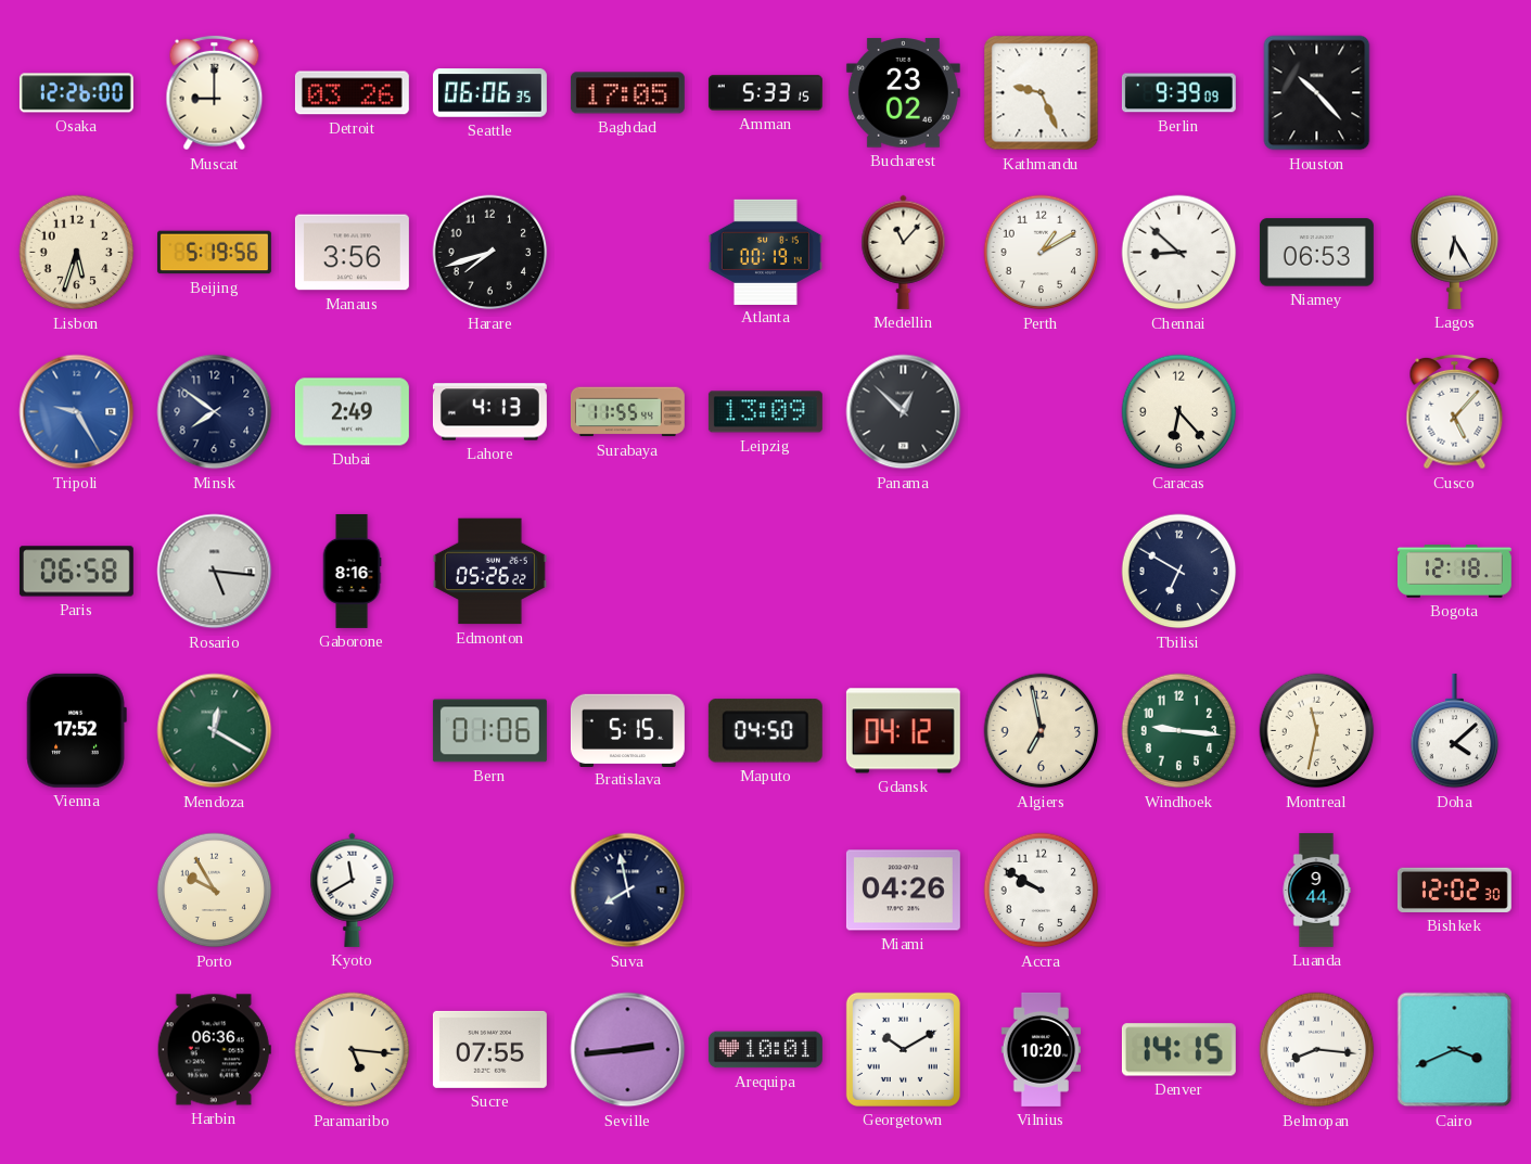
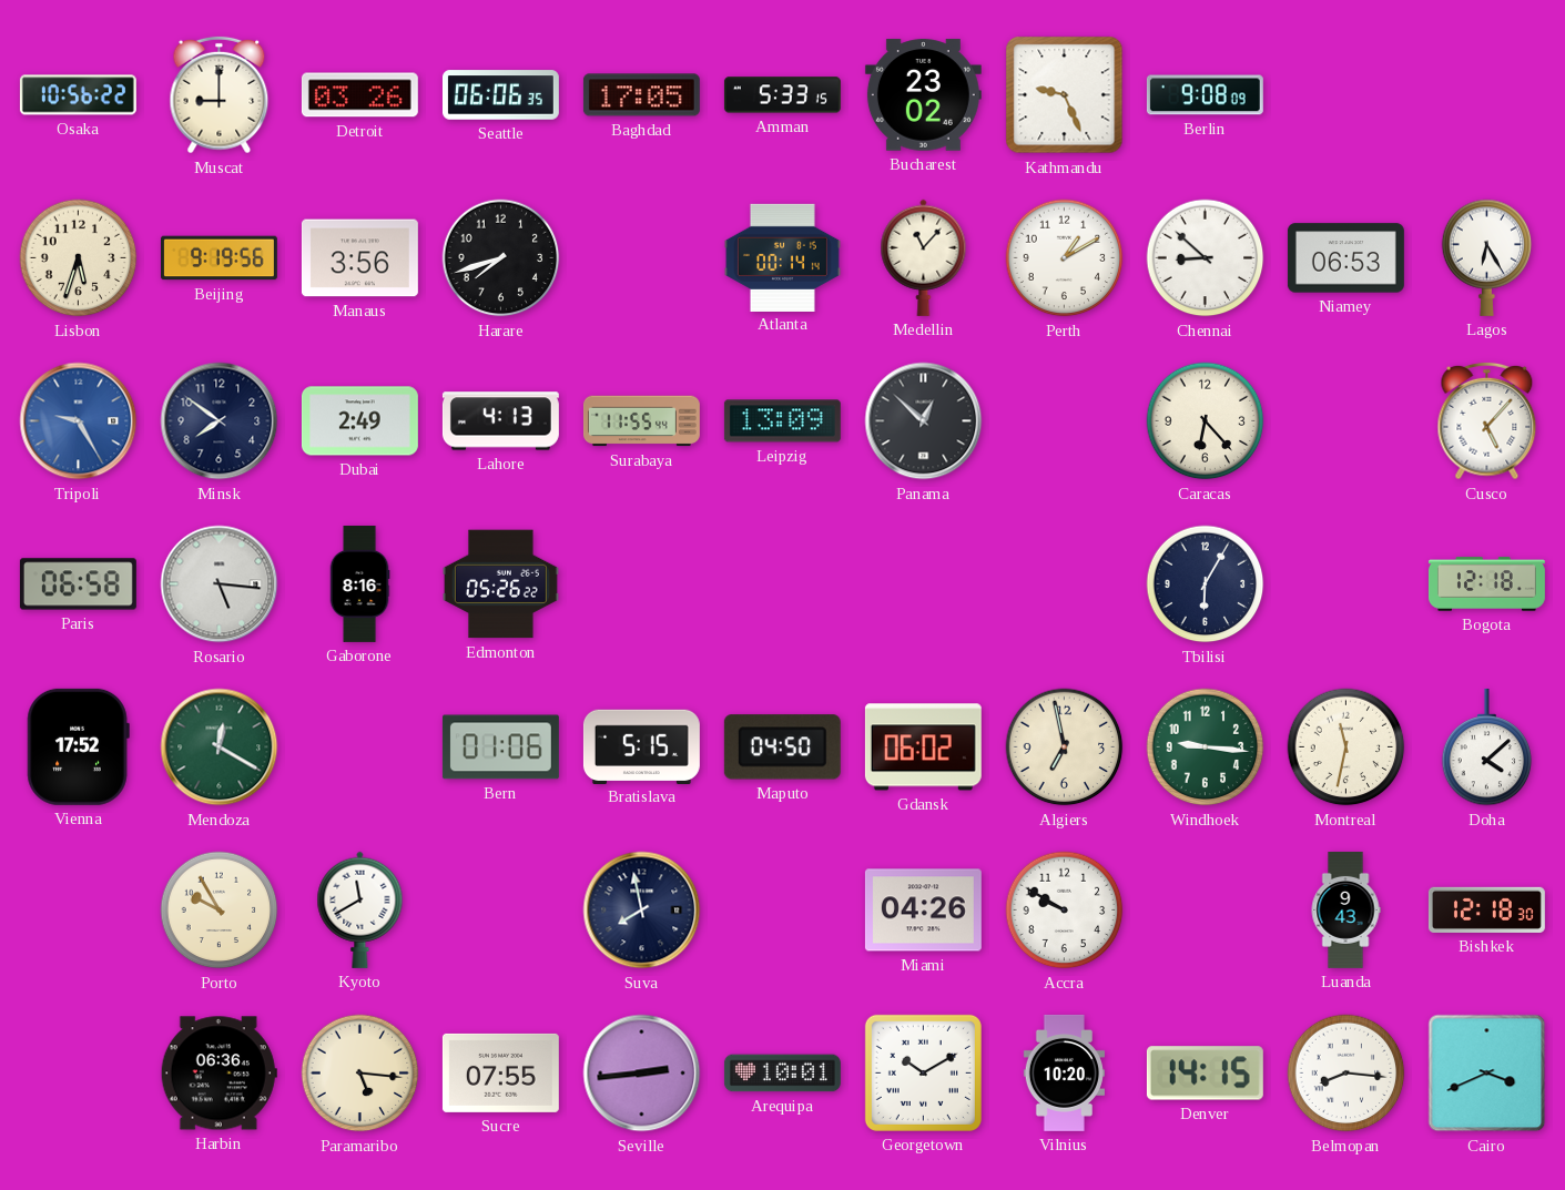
Osaka: 12:26 -> 10:56
Berlin: 9:39 -> 9:08
Houston: 10:23 -> none
Beijing: 5:19 -> 9:19
Atlanta: 00:19 -> 00:14
Tbilisi: 6:50 -> 6:05
Gdansk: 04:12 -> 06:02
Luanda: 9:44 -> 9:43
Bishkek: 12:02 -> 12:18
